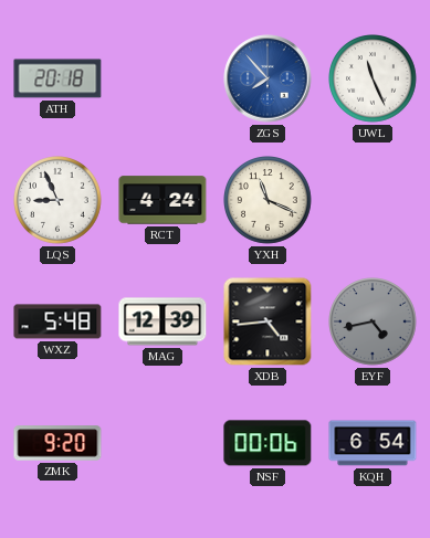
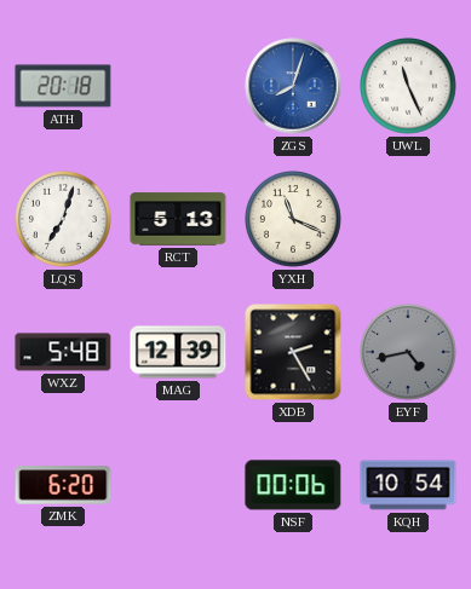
ZGS: 7:53 -> 8:03
LQS: 8:56 -> 7:03
RCT: 4:24 -> 5:13
XDB: 4:44 -> 2:25
ZMK: 9:20 -> 6:20
KQH: 6:54 -> 10:54
